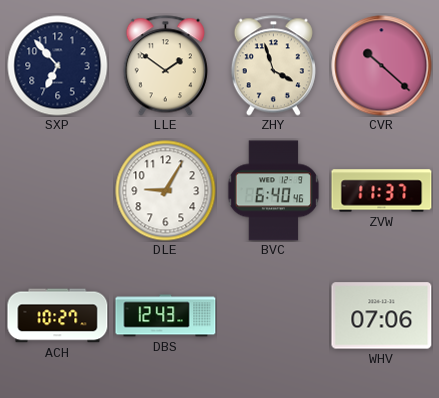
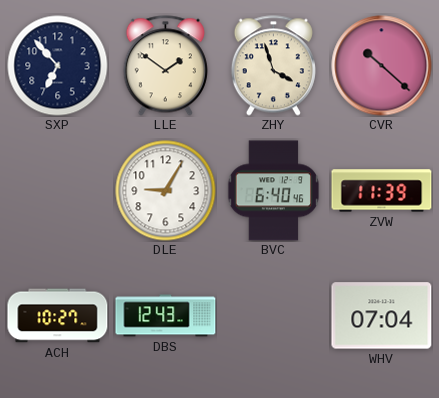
ZVW: 11:37 -> 11:39
WHV: 07:06 -> 07:04
